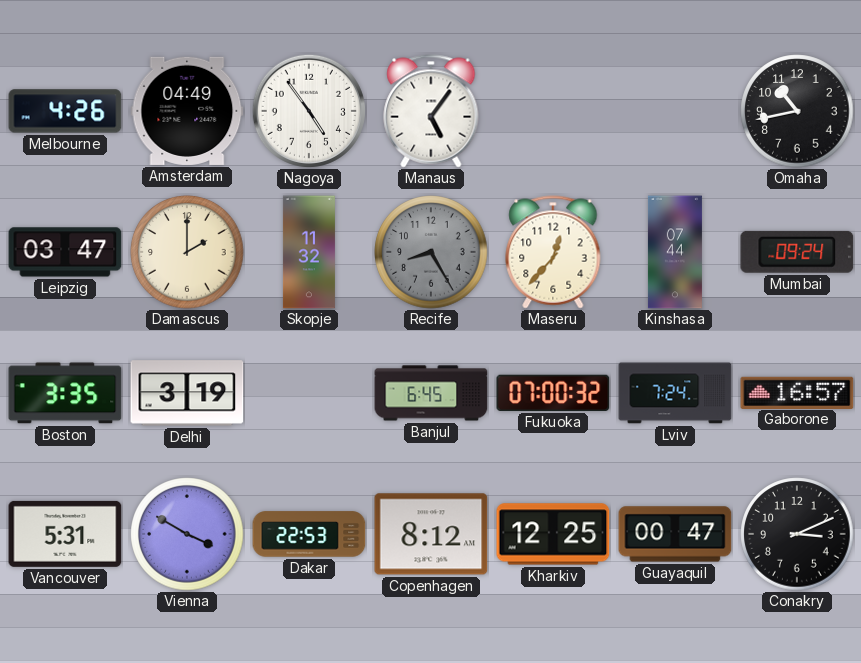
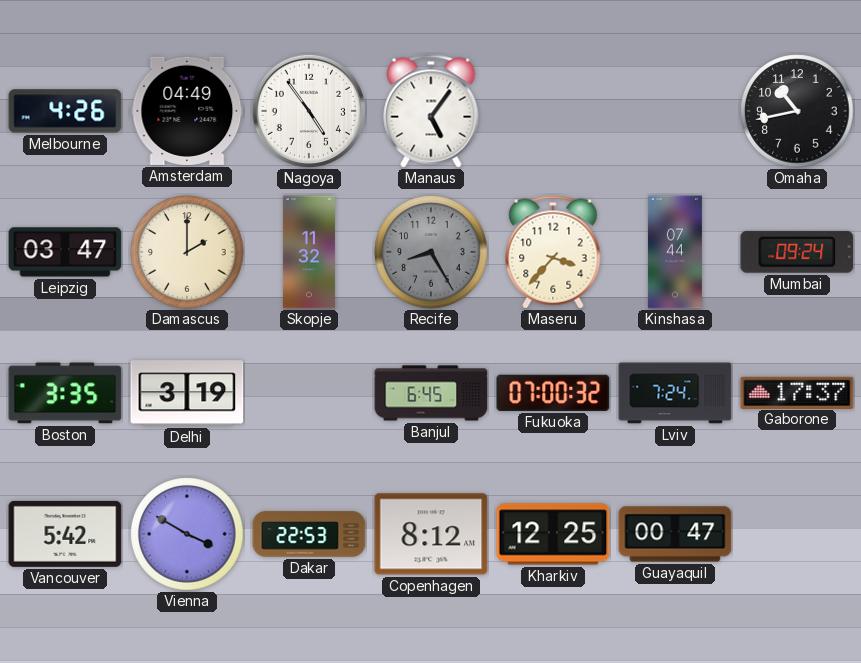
Maseru: 12:37 -> 3:37
Gaborone: 16:57 -> 17:37
Vancouver: 5:31 -> 5:42
Conakry: 3:11 -> none
